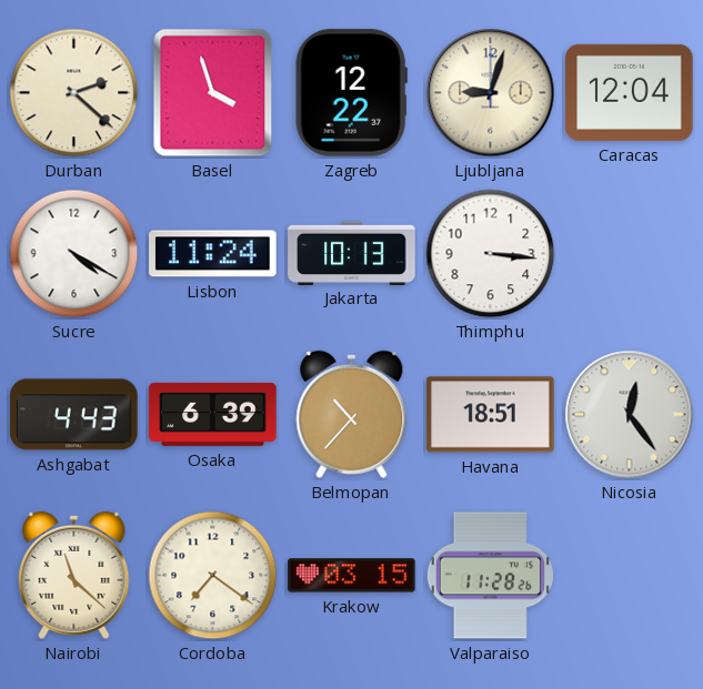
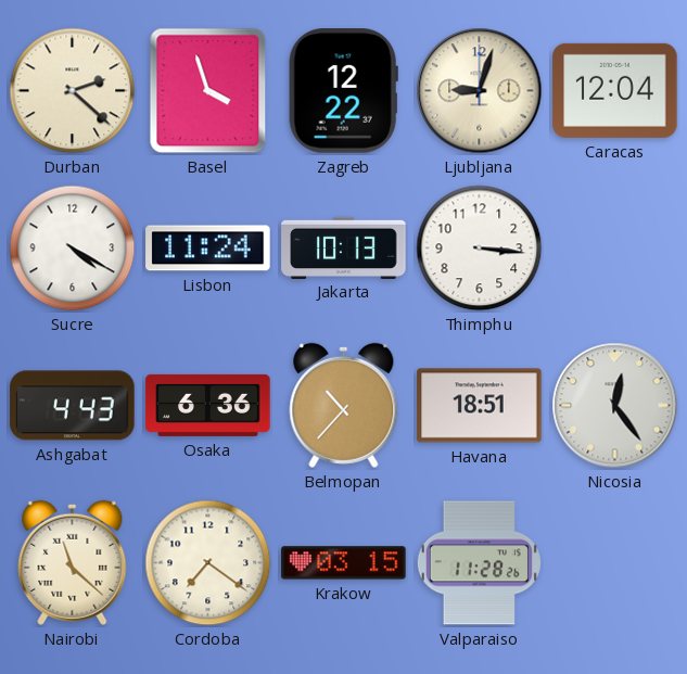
Osaka: 6:39 -> 6:36
